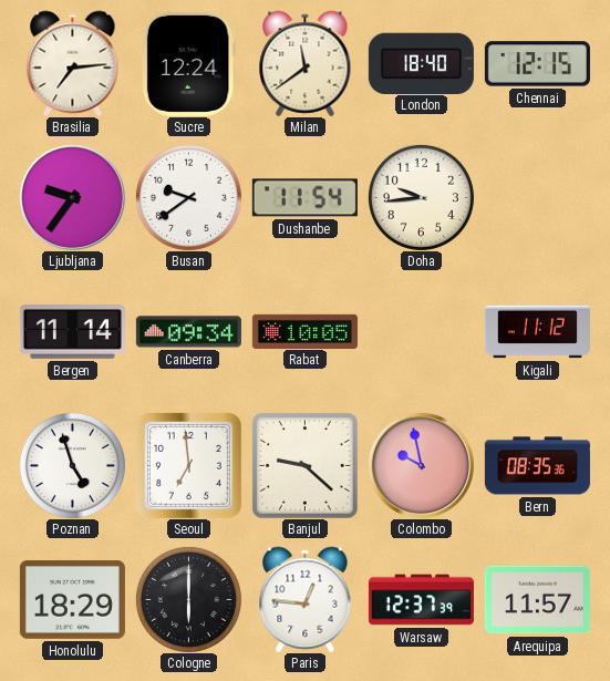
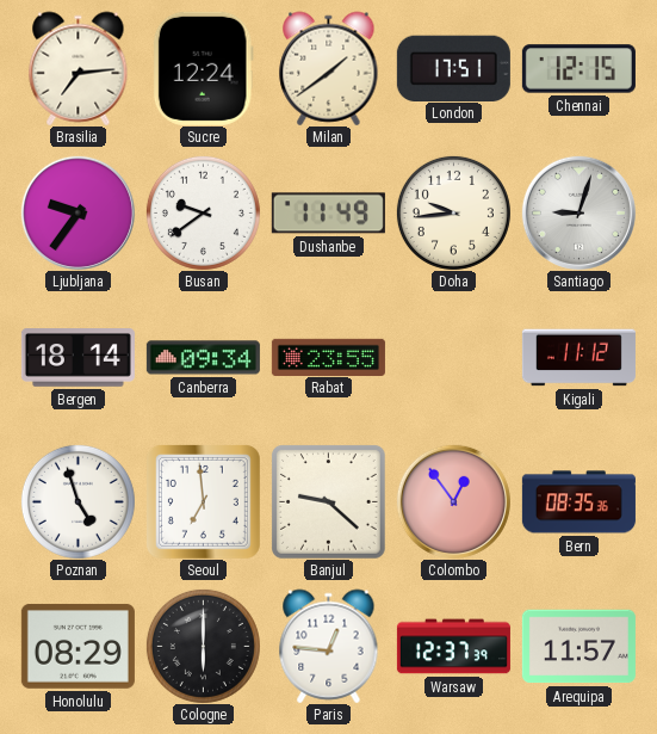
Milan: 11:39 -> 1:39
London: 18:40 -> 17:51
Dushanbe: 11:54 -> 11:49
Santiago: none -> 9:03
Bergen: 11:14 -> 18:14
Rabat: 10:05 -> 23:55
Colombo: 9:58 -> 12:54
Honolulu: 18:29 -> 08:29
